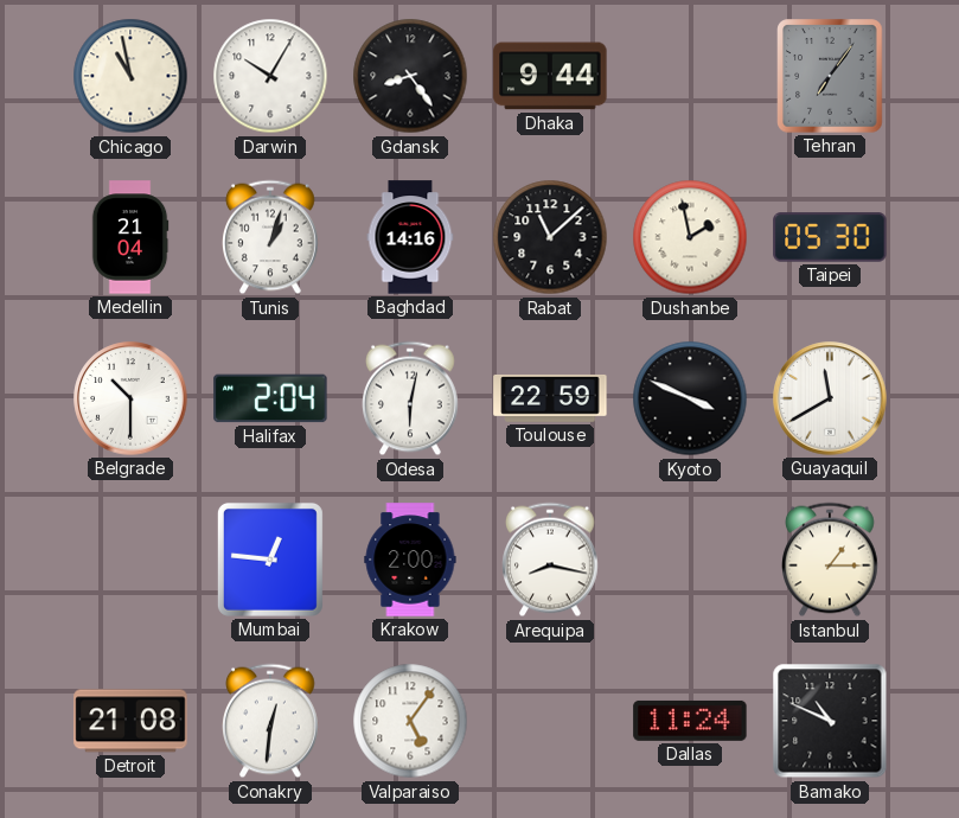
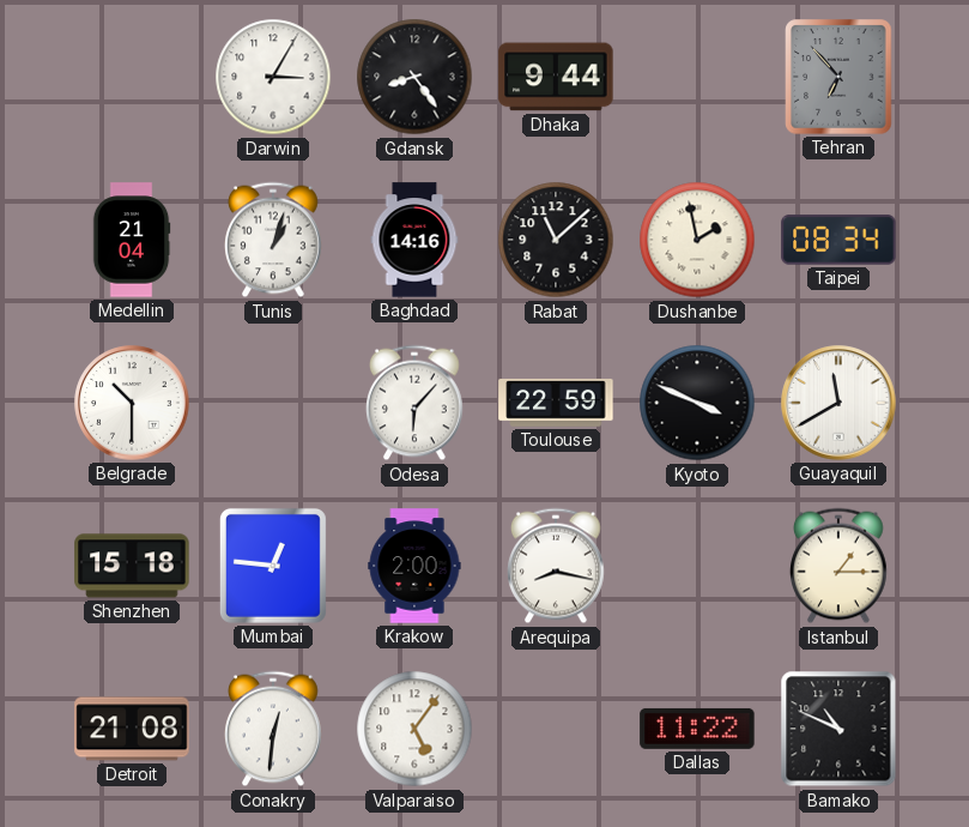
Chicago: 10:58 -> none
Darwin: 10:05 -> 3:05
Tehran: 7:06 -> 6:53
Taipei: 05:30 -> 08:34
Halifax: 2:04 -> none
Odesa: 6:02 -> 6:07
Shenzhen: none -> 15:18
Dallas: 11:24 -> 11:22
